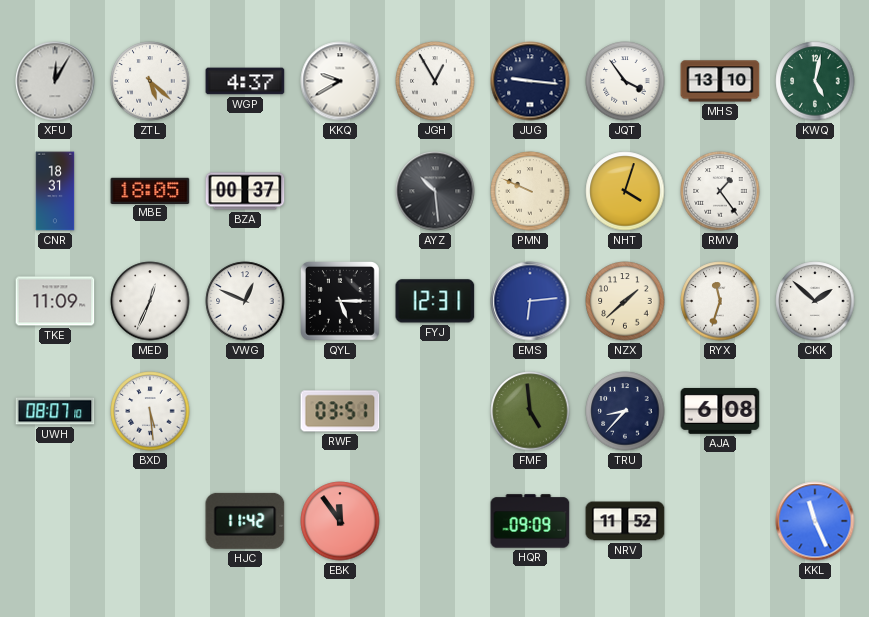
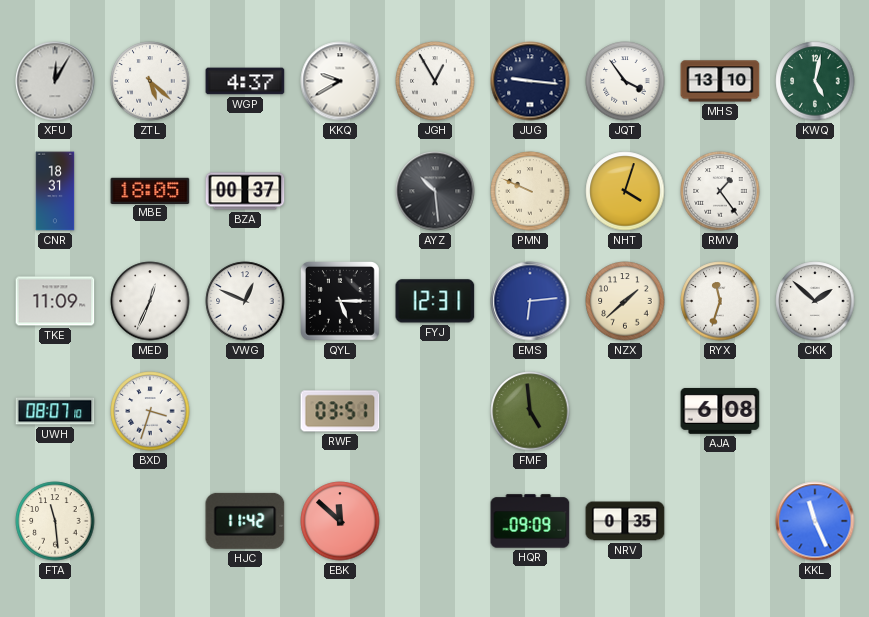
BXD: 5:29 -> 3:33
TRU: 8:37 -> none
FTA: none -> 11:29
EBK: 11:54 -> 11:52
NRV: 11:52 -> 0:35
